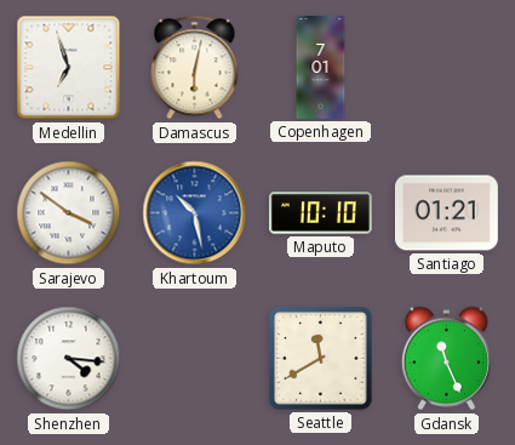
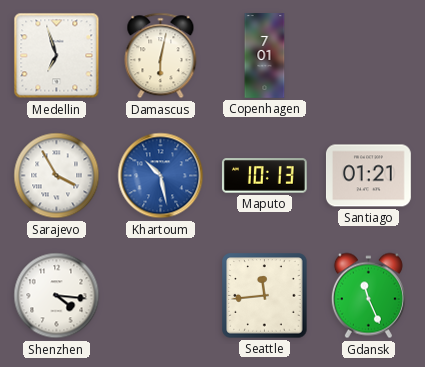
Sarajevo: 3:51 -> 3:55
Maputo: 10:10 -> 10:13
Seattle: 11:40 -> 11:44
